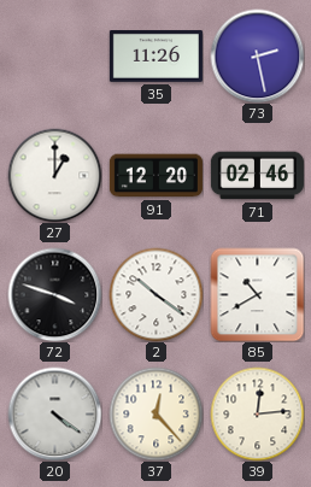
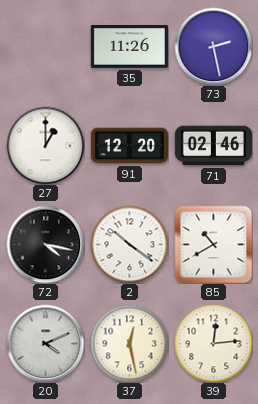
72: 3:48 -> 4:17
20: 4:21 -> 4:11
37: 12:23 -> 12:28
